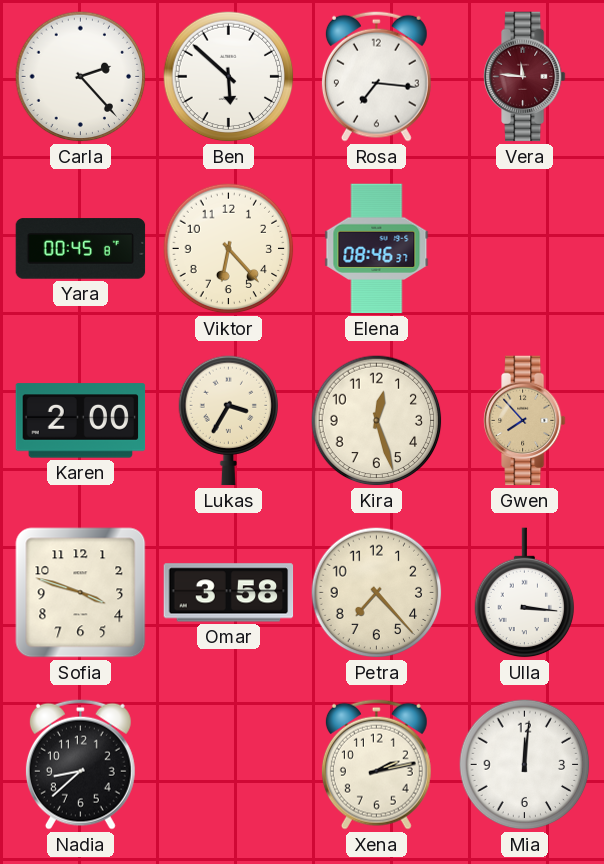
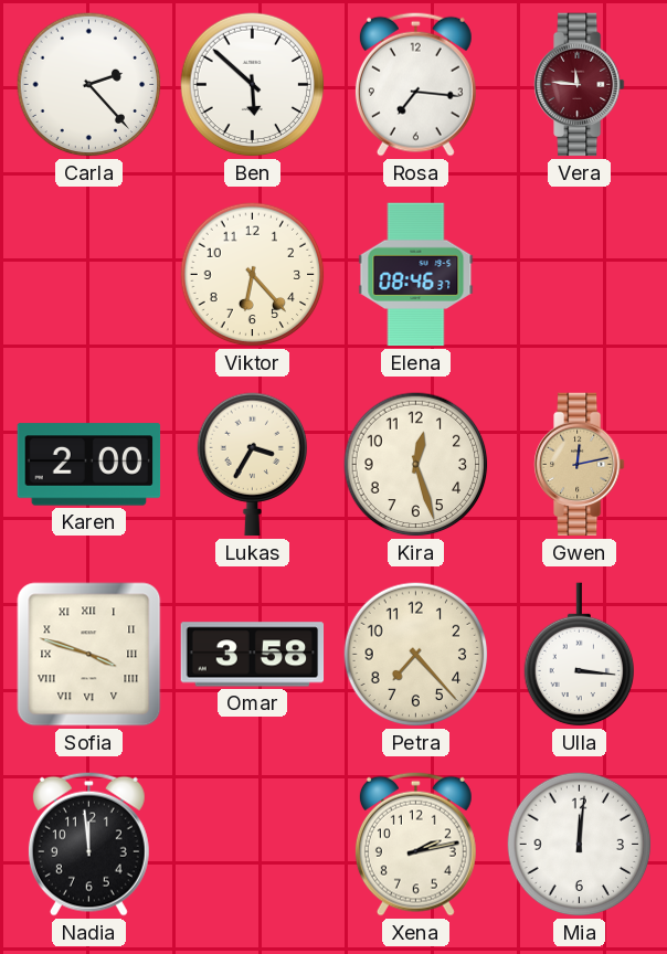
Yara: 00:45 -> none
Gwen: 7:53 -> 12:13
Sofia numerals: Arabic -> Roman
Nadia: 8:38 -> 11:59
